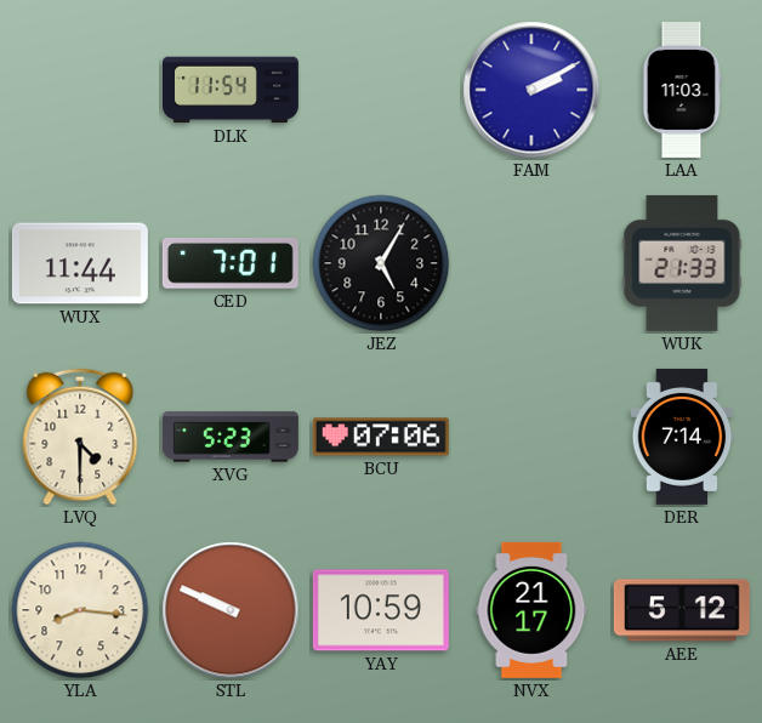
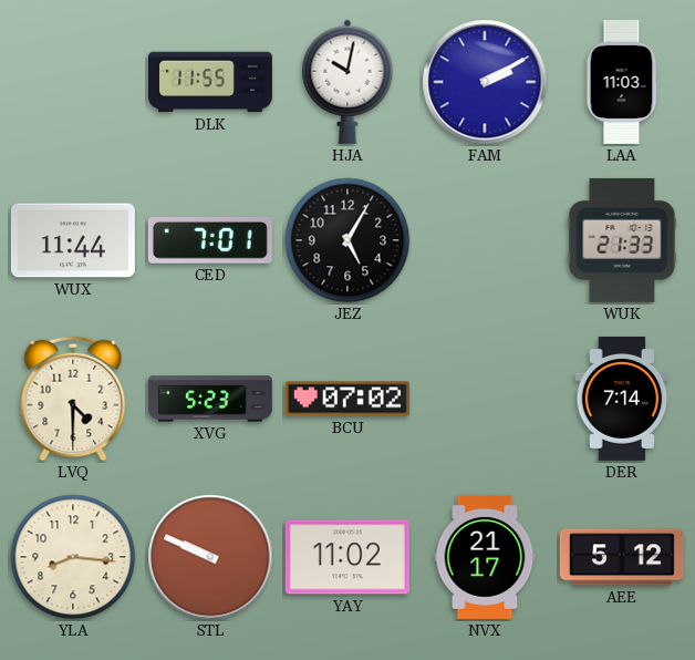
DLK: 11:54 -> 11:55
HJA: none -> 10:02
BCU: 07:06 -> 07:02
YAY: 10:59 -> 11:02
